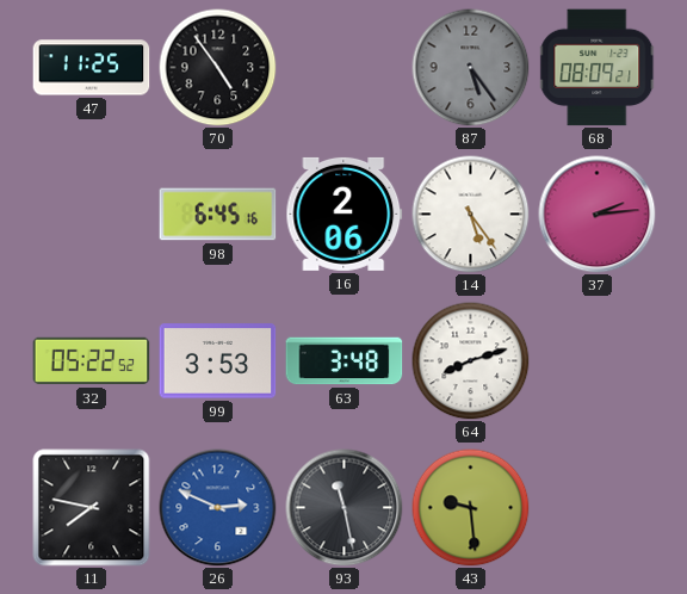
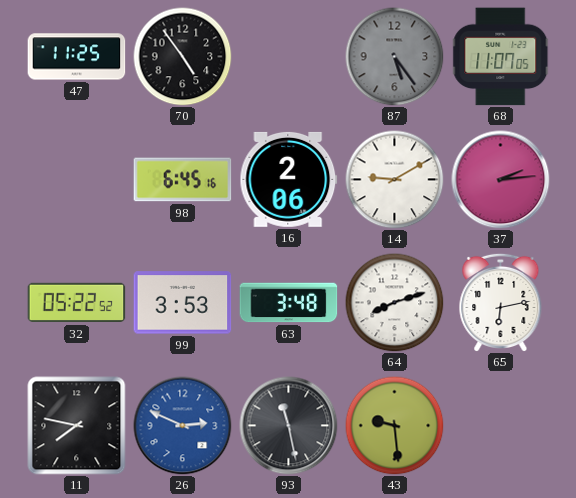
68: 08:09 -> 11:07
14: 5:24 -> 9:10
65: none -> 6:13
